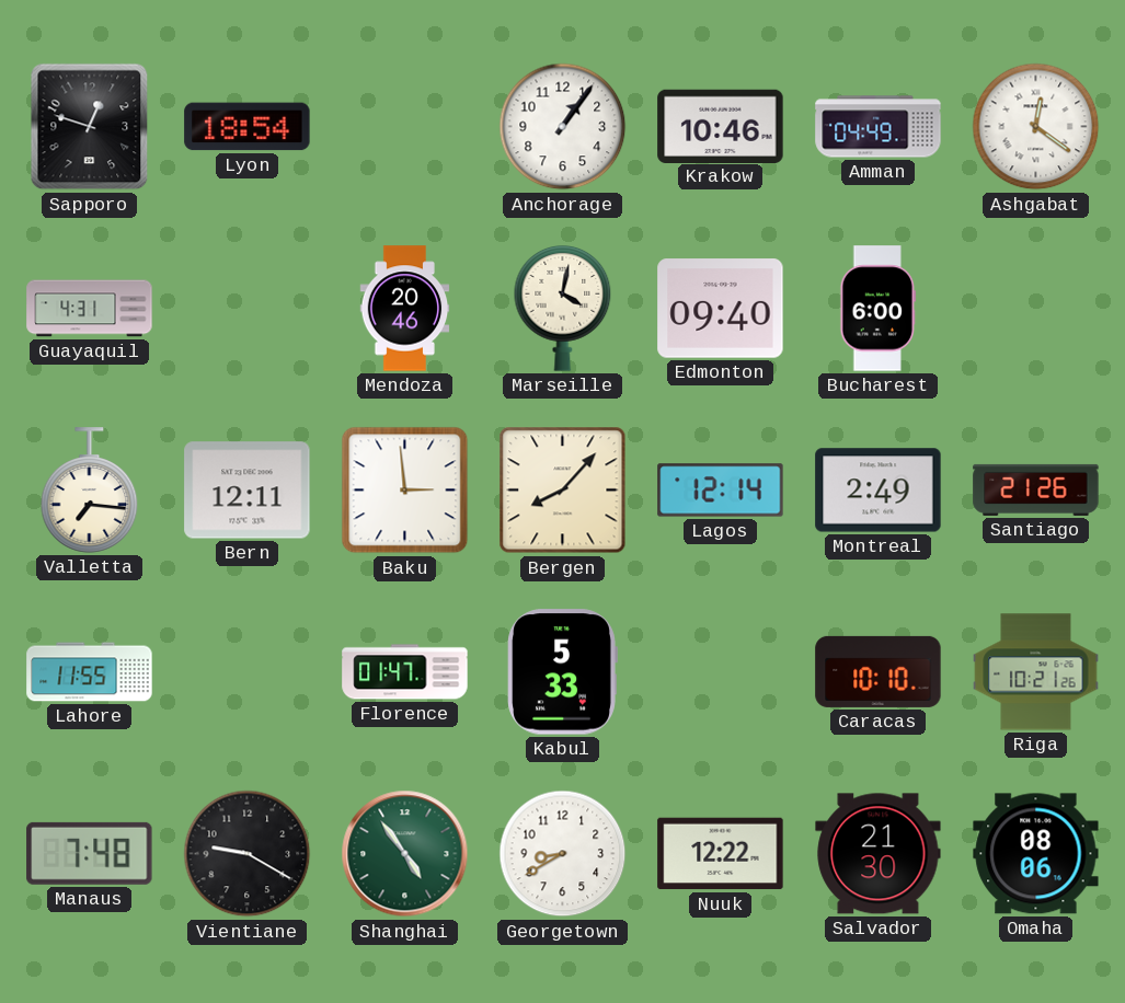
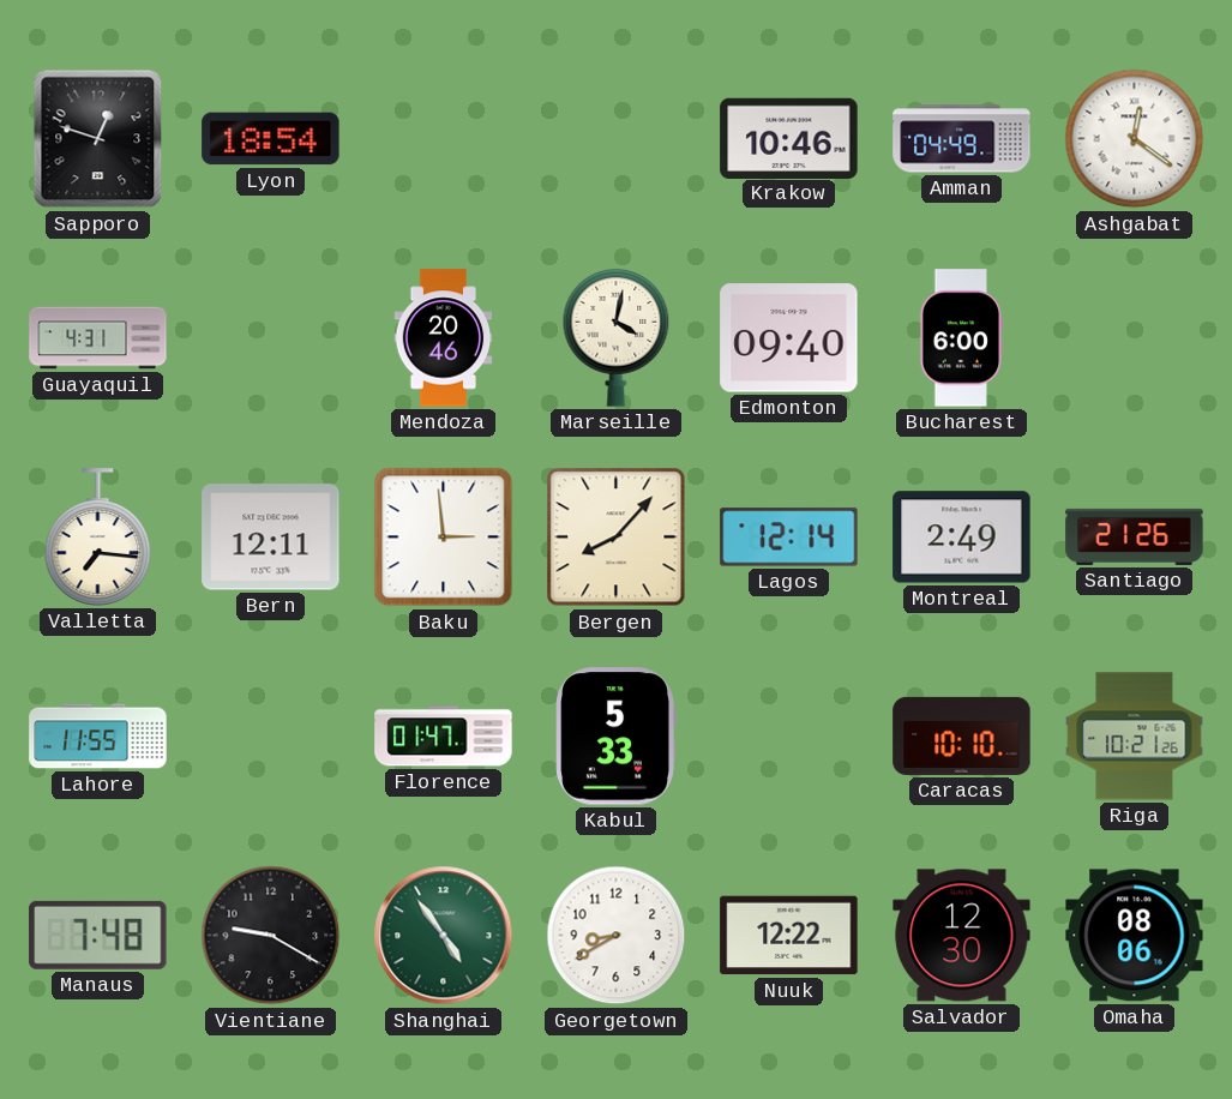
Anchorage: 1:06 -> none
Salvador: 21:30 -> 12:30
